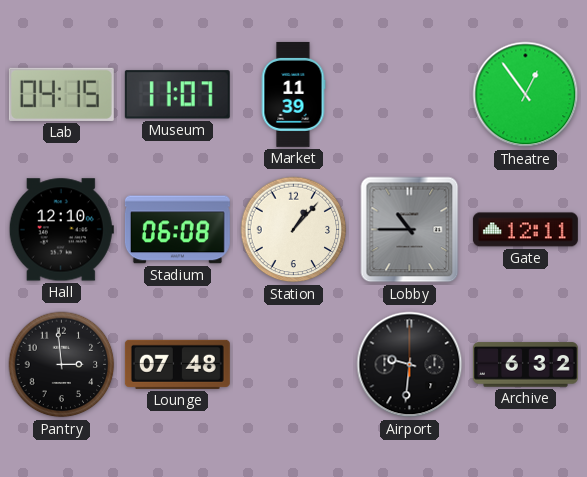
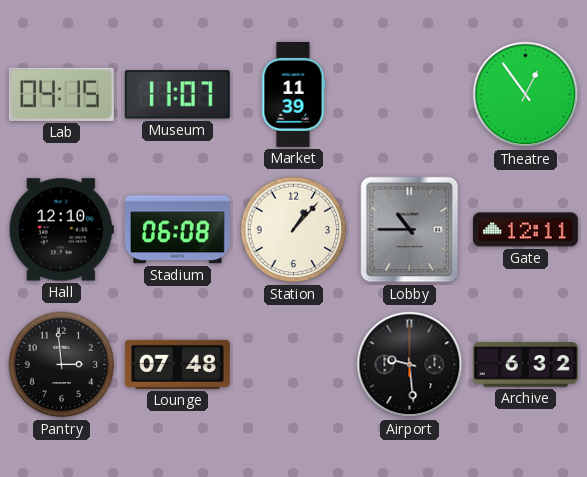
Airport: 9:31 -> 9:29
